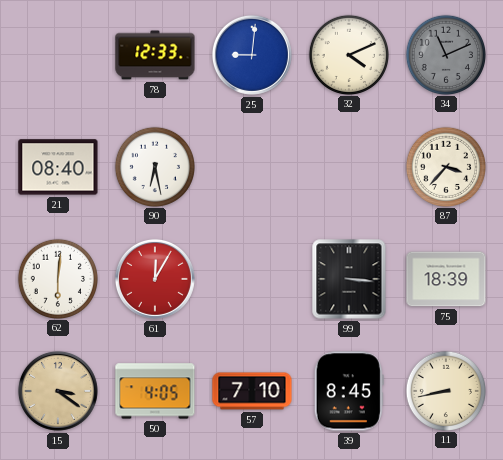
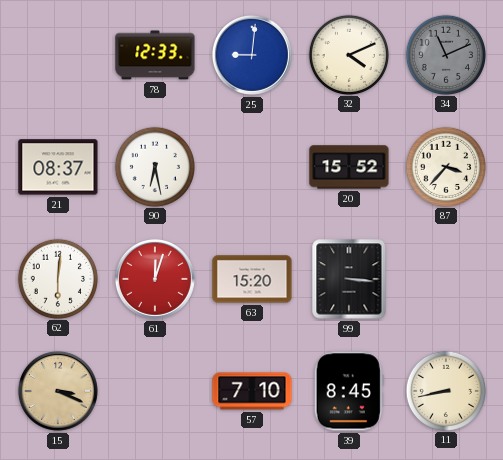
21: 08:40 -> 08:37
20: none -> 15:52
61: 12:05 -> 12:03
63: none -> 15:20
75: 18:39 -> none
15: 3:21 -> 3:19
50: 4:05 -> none
